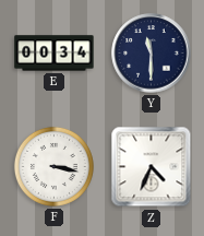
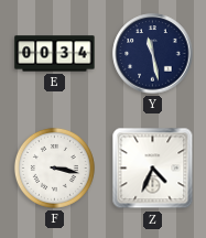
Y: 11:30 -> 11:28
